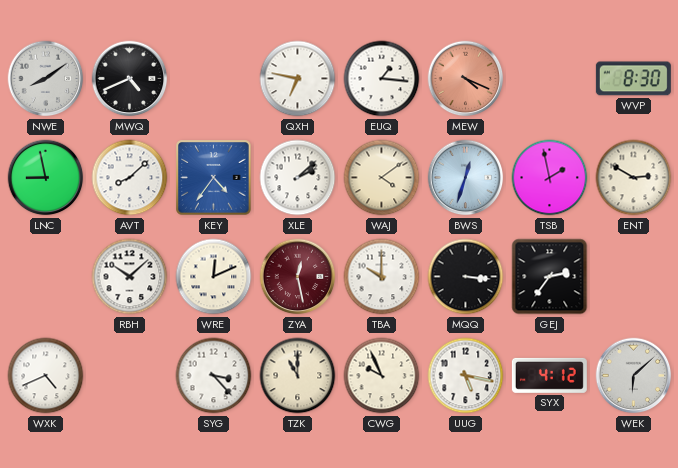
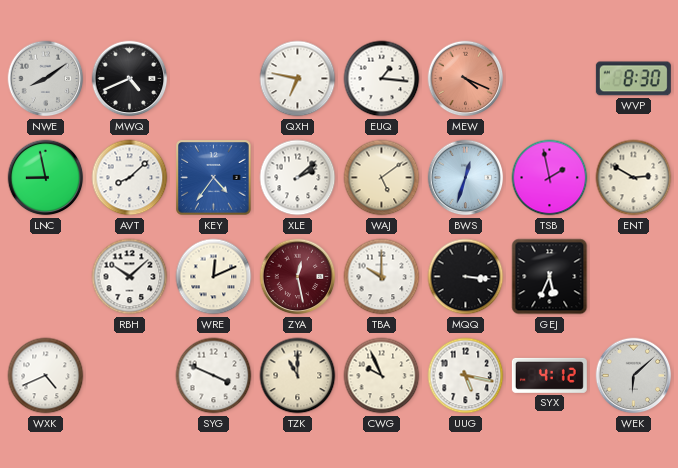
WAJ: 4:09 -> 5:09
GEJ: 2:36 -> 5:34
SYG: 3:23 -> 3:49
